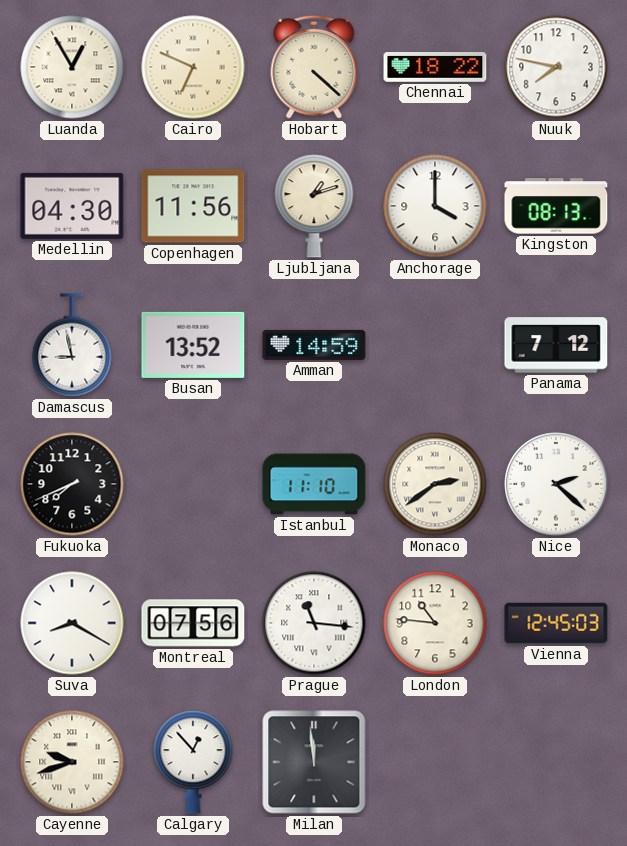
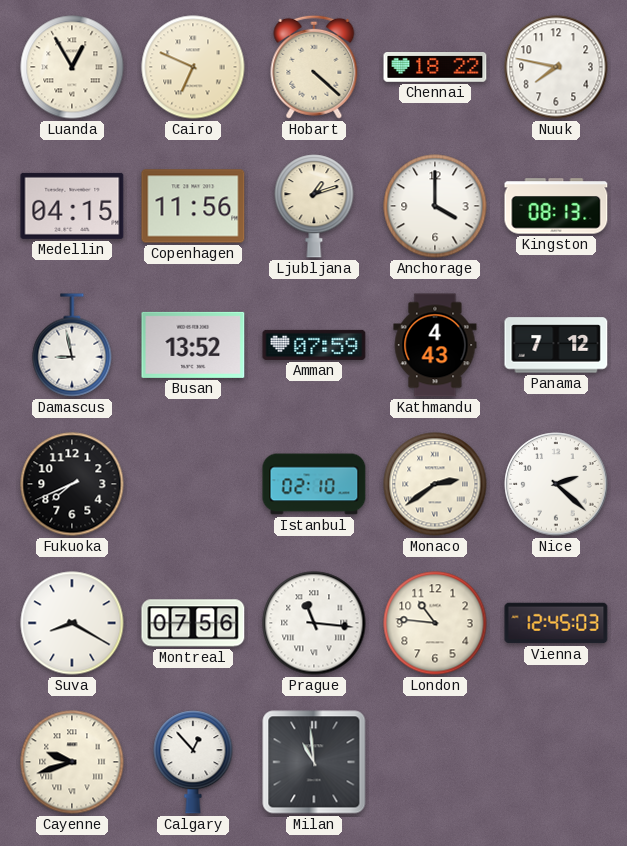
Medellin: 04:30 -> 04:15
Amman: 14:59 -> 07:59
Kathmandu: none -> 4:43
Istanbul: 11:10 -> 02:10
Milan: 11:59 -> 10:59
